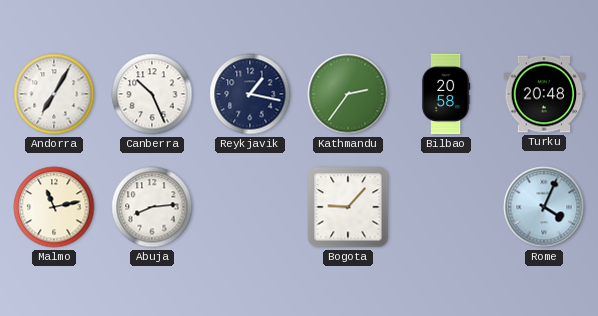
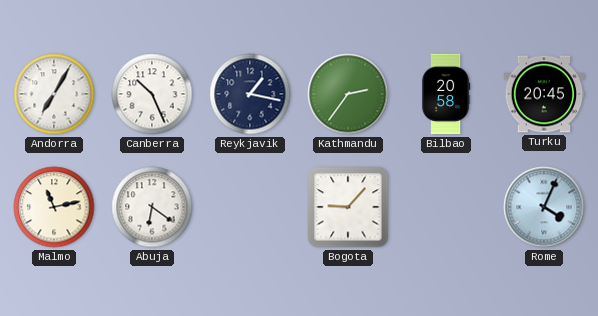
Turku: 20:48 -> 20:45
Abuja: 8:14 -> 6:21
